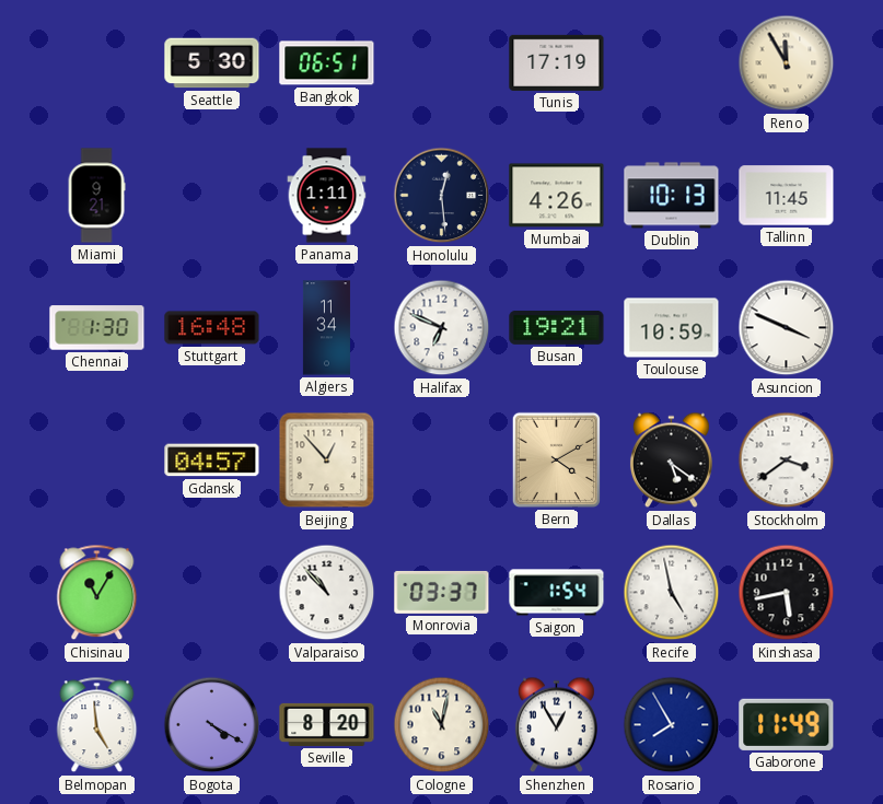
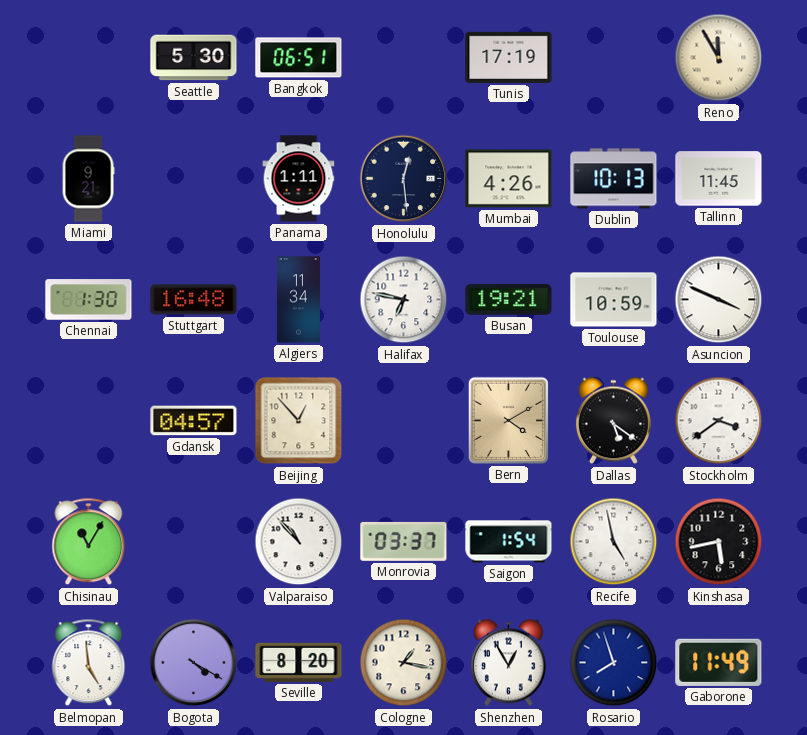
Halifax: 6:49 -> 6:47
Cologne: 11:02 -> 1:17
Rosario: 7:55 -> 7:57
